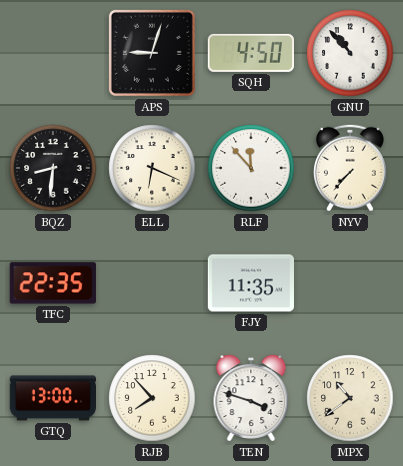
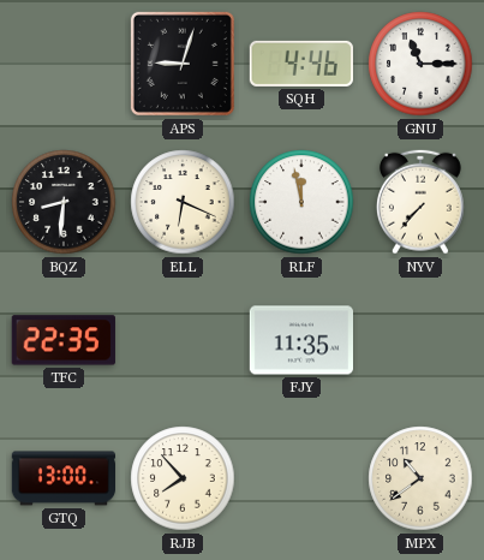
SQH: 4:50 -> 4:46
GNU: 10:53 -> 11:15
RLF: 11:53 -> 11:58
TEN: 3:48 -> none
